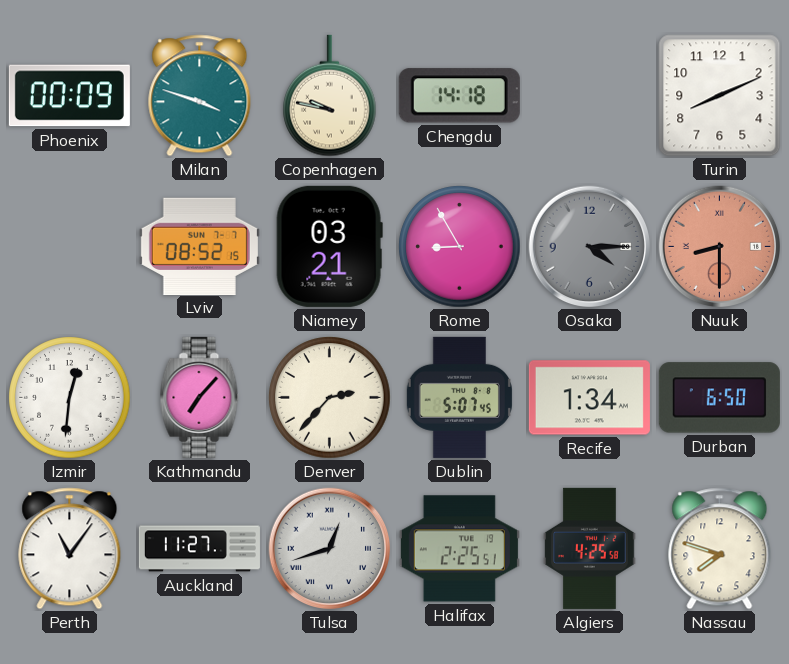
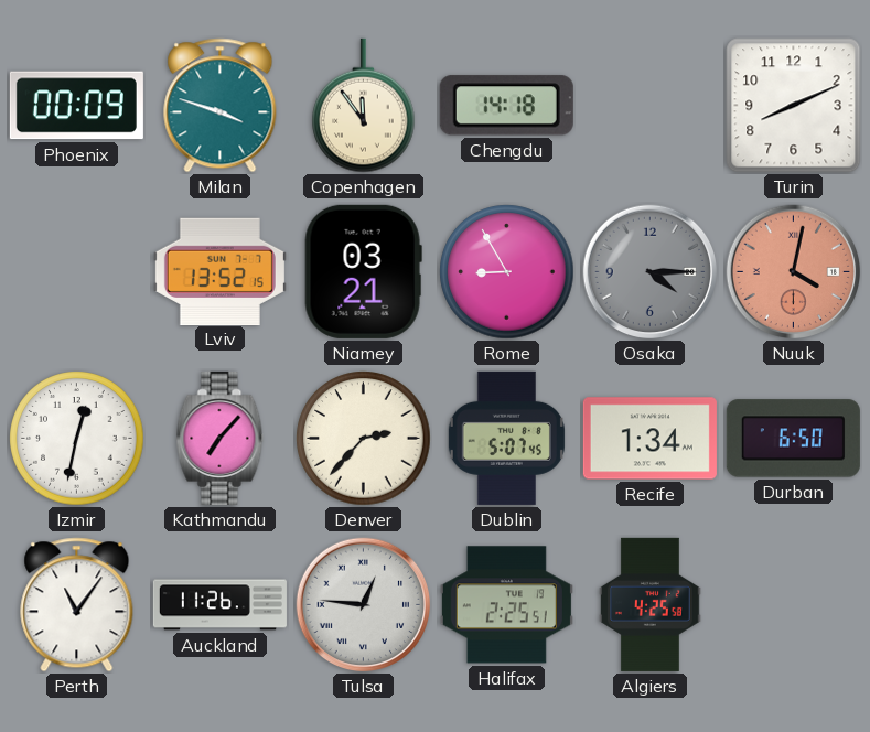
Copenhagen: 9:47 -> 11:54
Lviv: 08:52 -> 13:52
Nuuk: 8:30 -> 4:02
Izmir: 12:31 -> 12:32
Auckland: 11:27 -> 11:26
Tulsa: 12:42 -> 12:46
Nassau: 7:48 -> none
